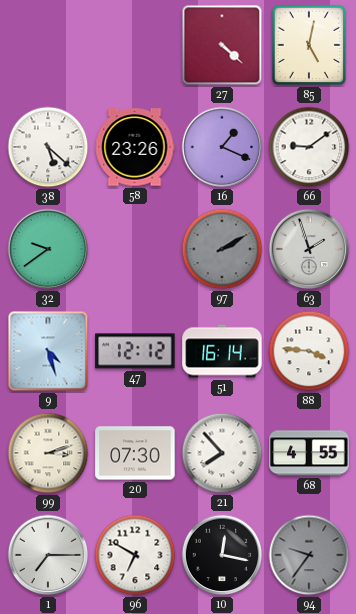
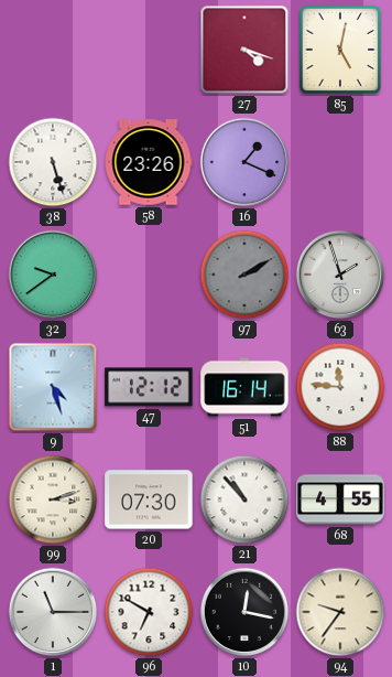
27: 4:22 -> 4:18
38: 5:22 -> 5:27
66: 9:09 -> none
88: 3:46 -> 11:46
21: 7:53 -> 10:53
1: 7:15 -> 11:15
94 dial: grey -> cream
